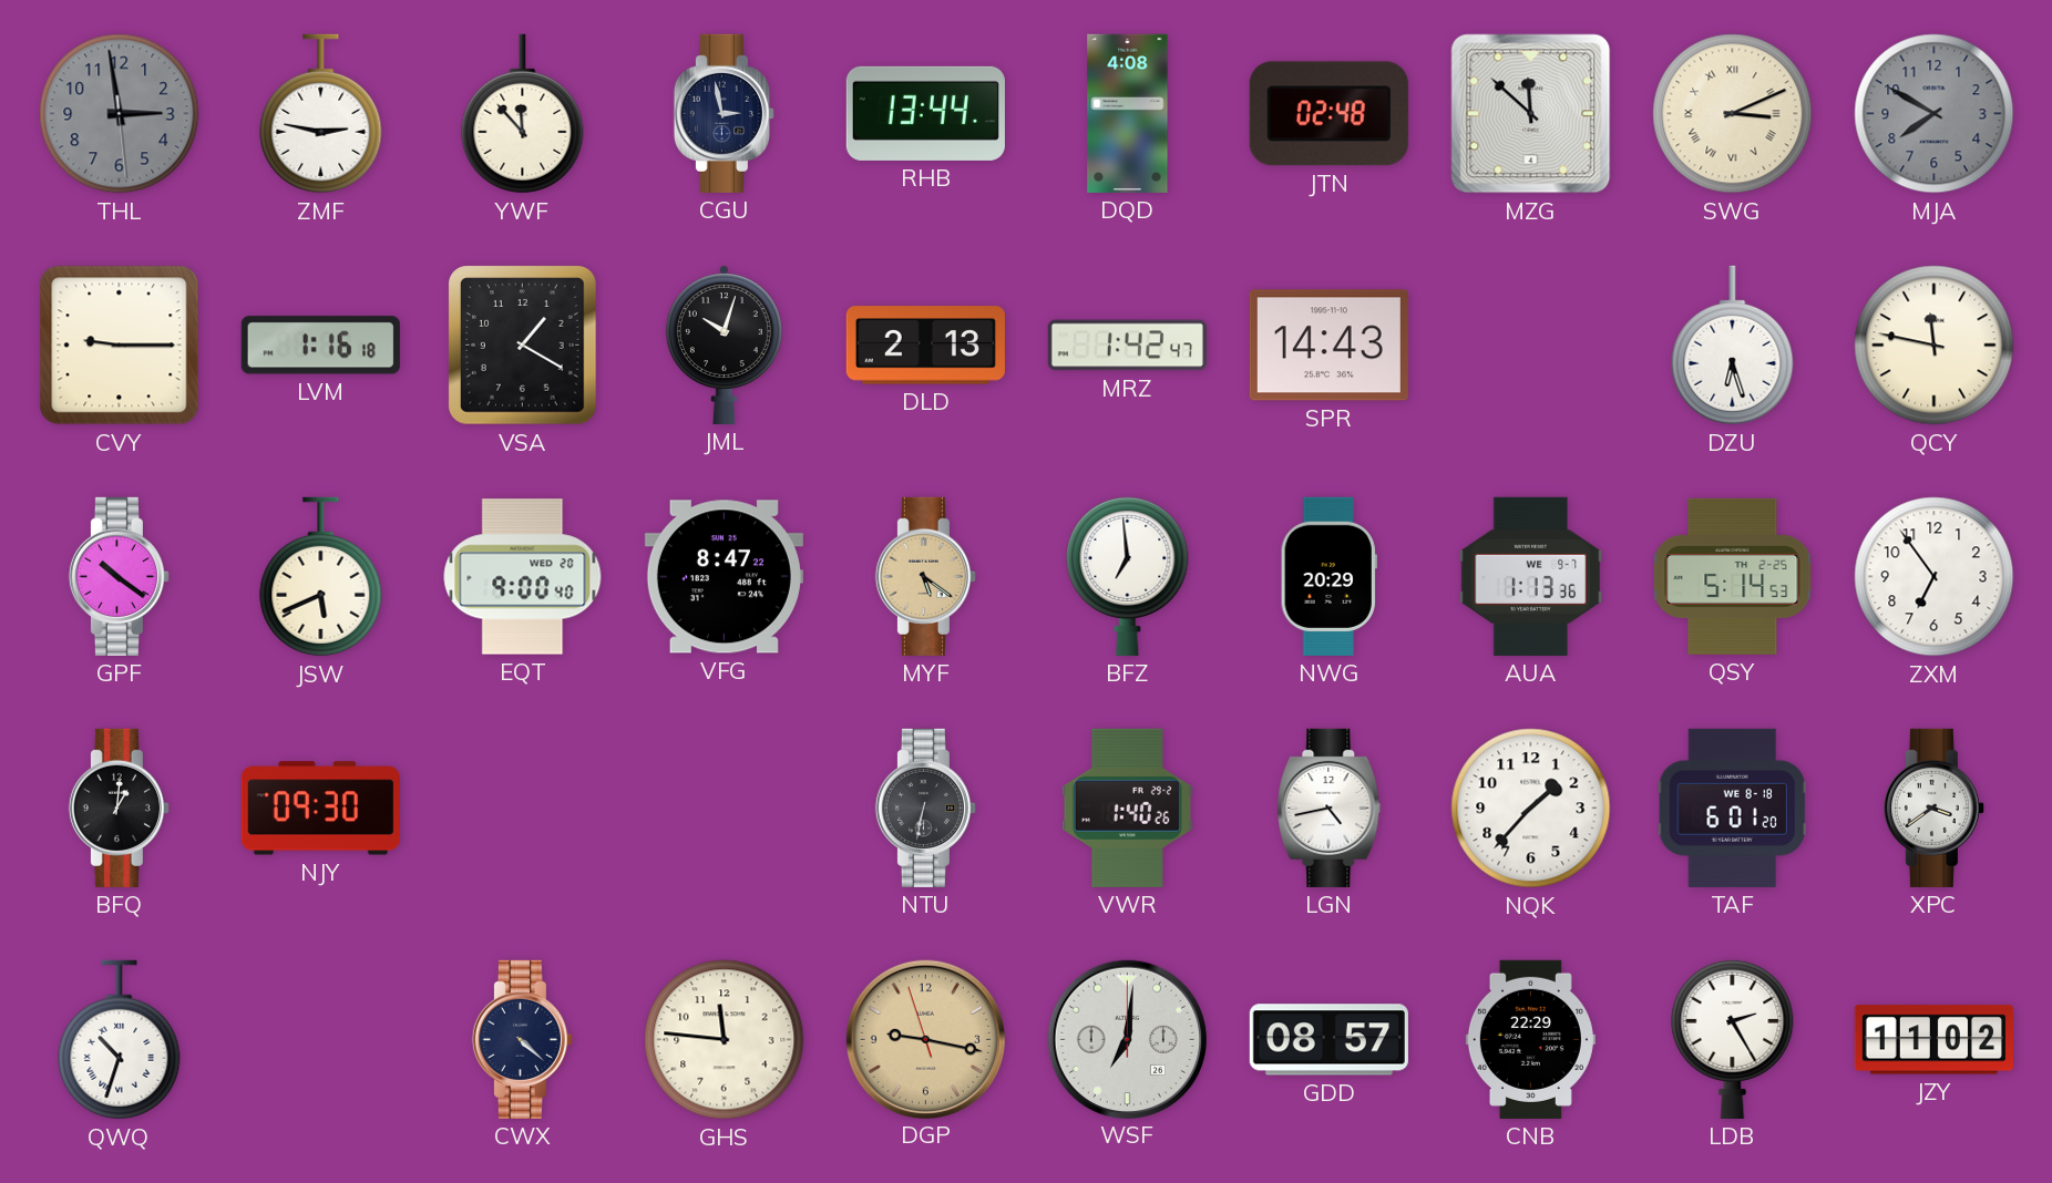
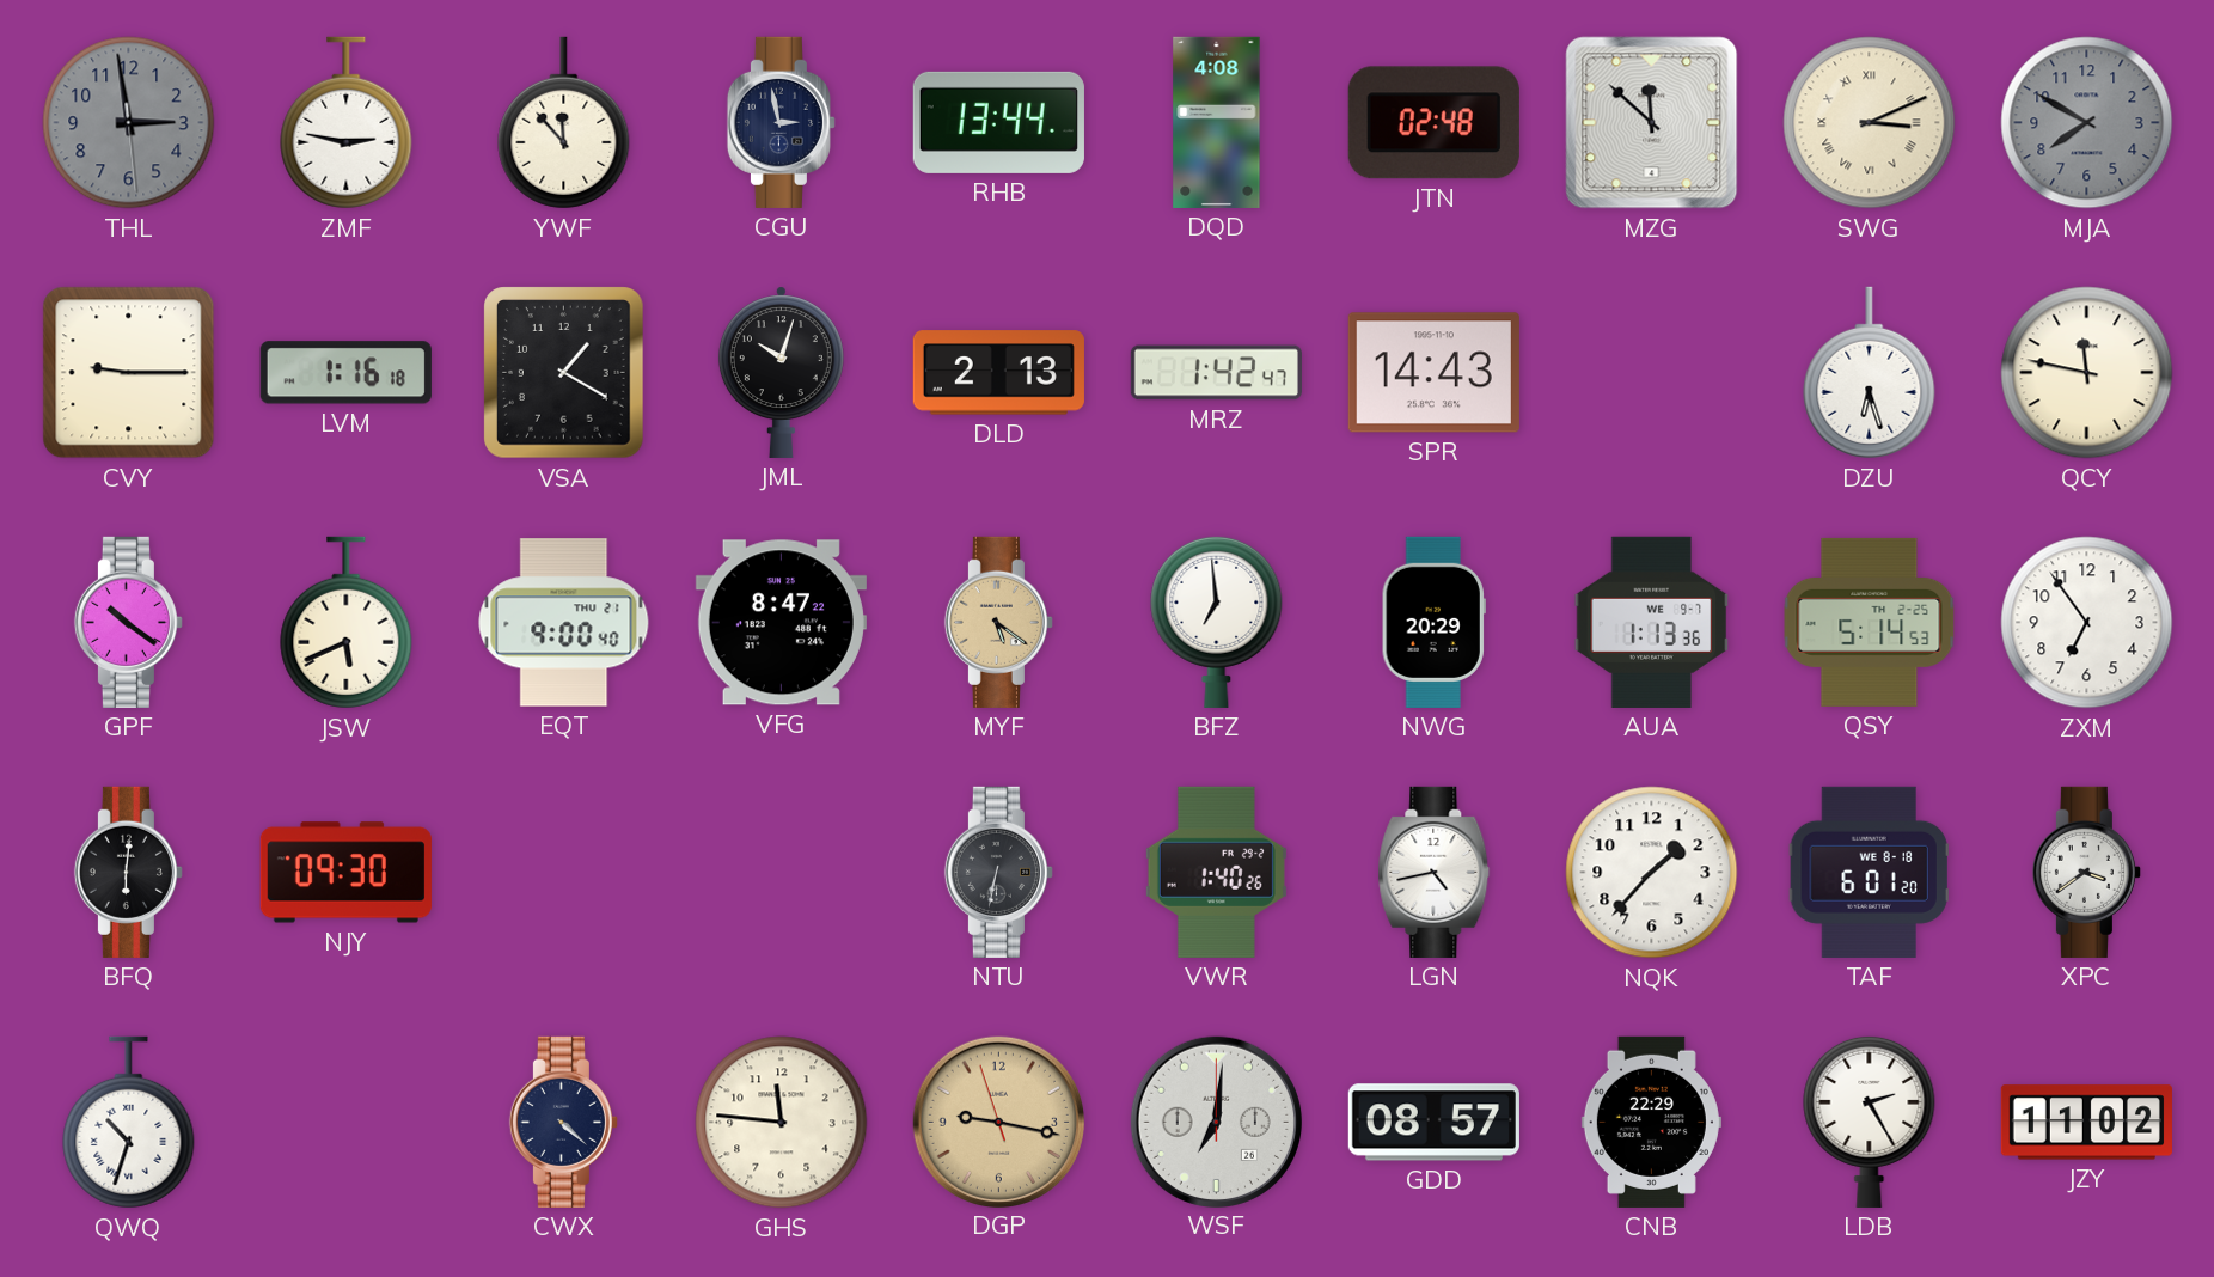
EQT date: WED 20 -> THU 21
BFQ: 1:01 -> 6:01
